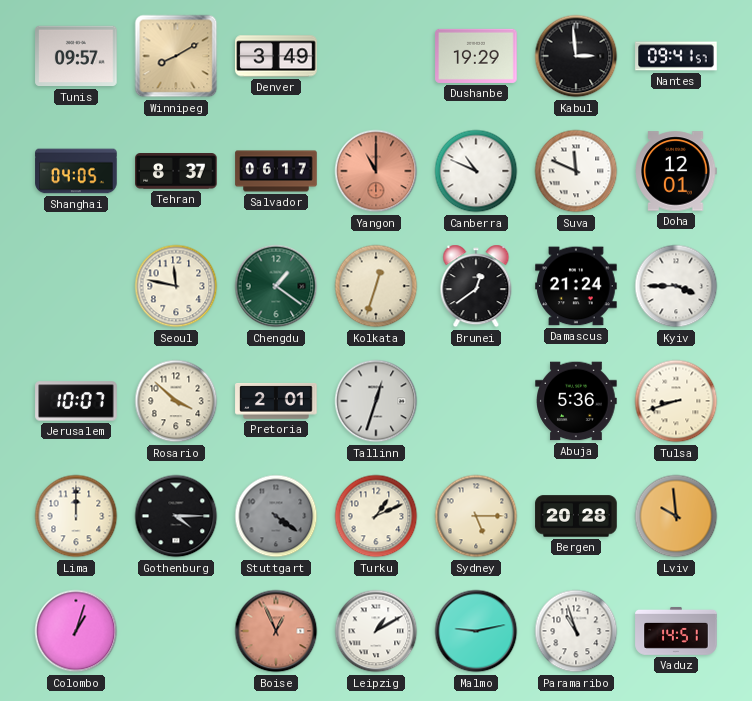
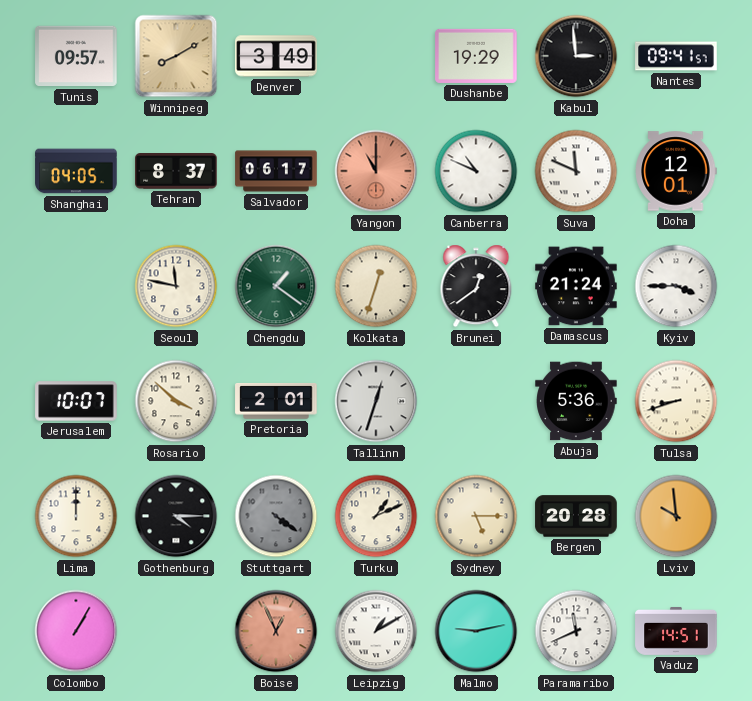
Colombo: 1:03 -> 1:05
Paramaribo: 10:57 -> 11:41
